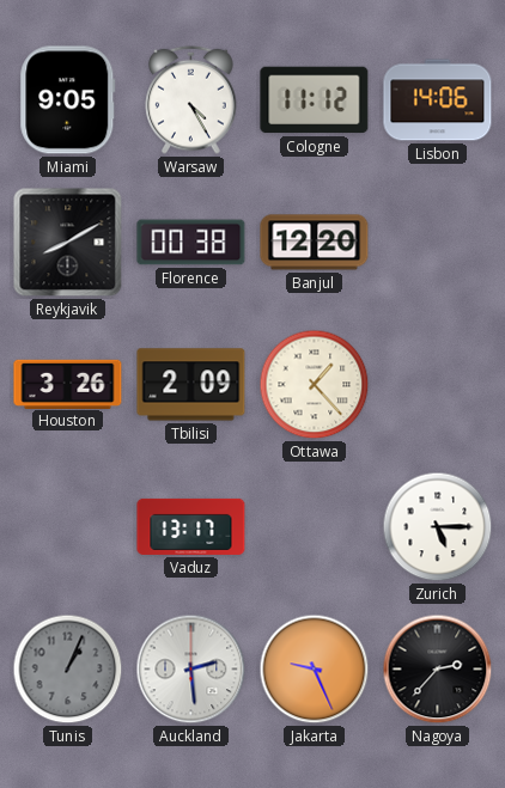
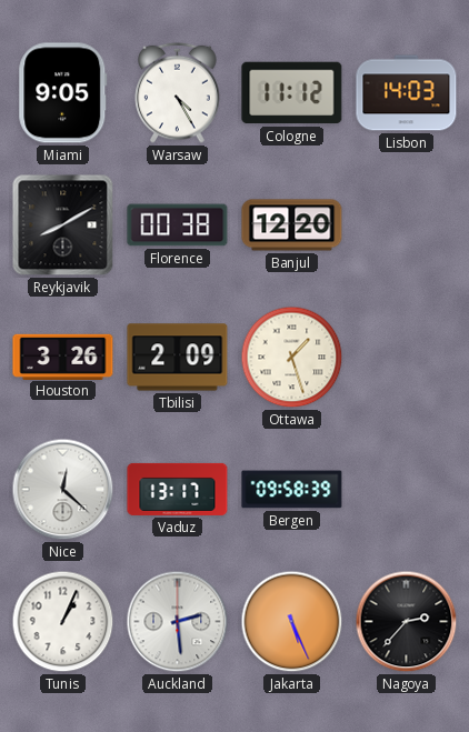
Lisbon: 14:06 -> 14:03
Ottawa: 1:23 -> 1:27
Nice: none -> 12:22
Bergen: none -> 09:58
Zurich: 5:15 -> none
Tunis dial: grey -> white
Jakarta: 9:26 -> 5:26
